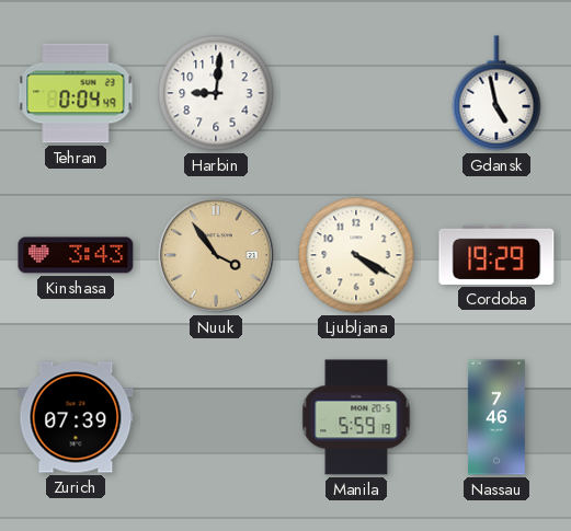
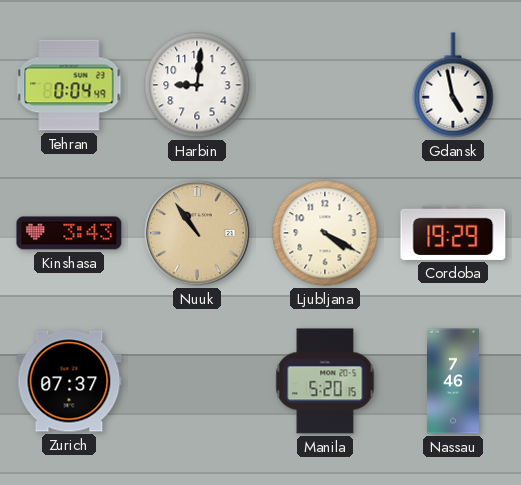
Nuuk: 3:54 -> 10:54
Zurich: 07:39 -> 07:37
Manila: 5:59 -> 5:20
